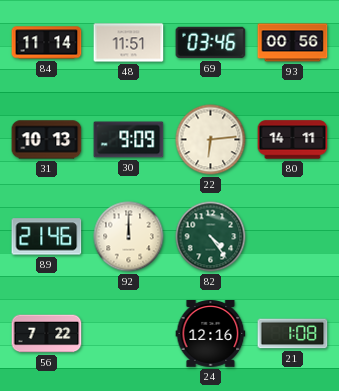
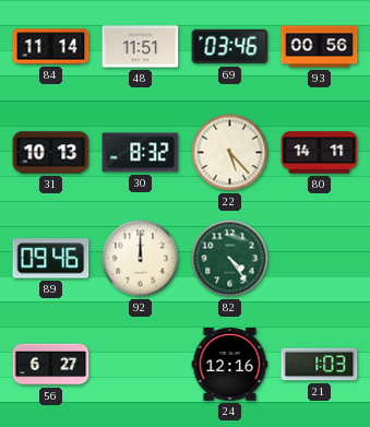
30: 9:09 -> 8:32
22: 6:14 -> 5:23
89: 21:46 -> 09:46
56: 7:22 -> 6:27
21: 1:08 -> 1:03
